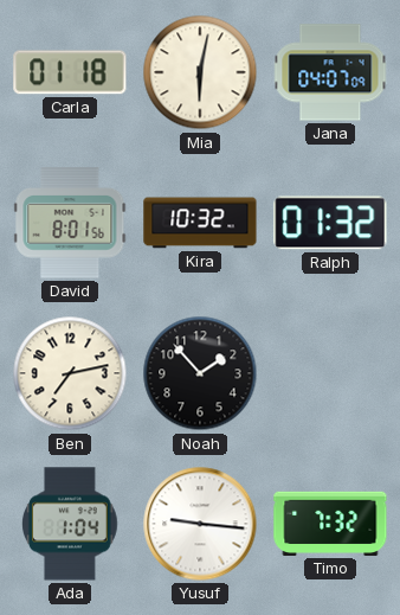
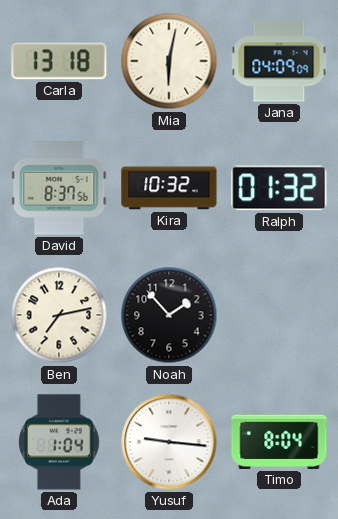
Carla: 01:18 -> 13:18
Jana: 04:07 -> 04:09
David: 8:01 -> 8:37
Timo: 7:32 -> 8:04
